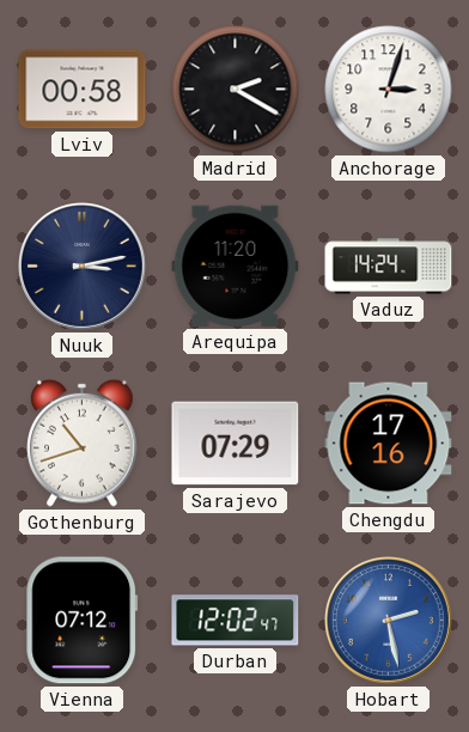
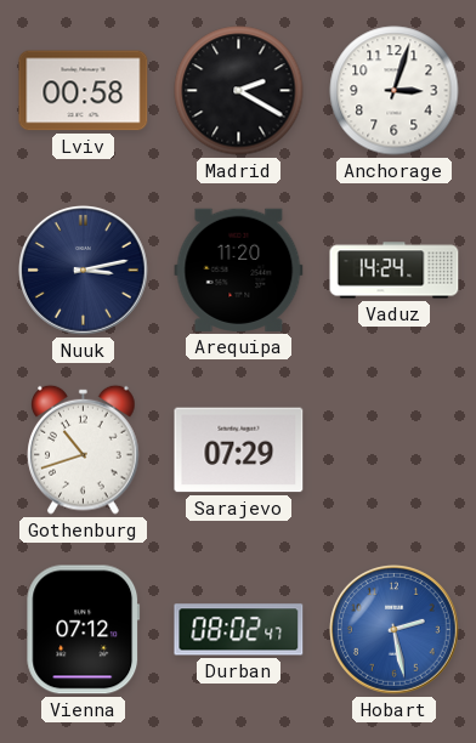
Chengdu: 17:16 -> none
Durban: 12:02 -> 08:02
